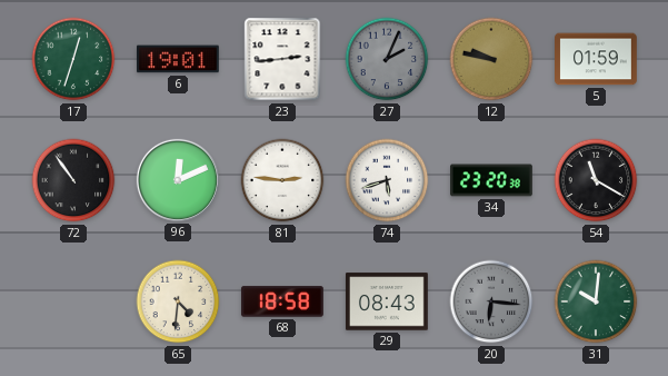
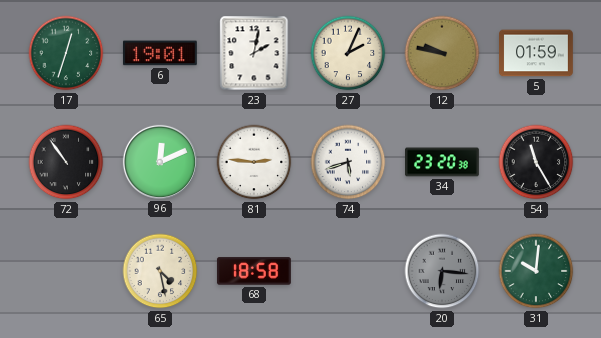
23: 2:44 -> 2:02
27 dial: grey -> cream
54: 11:20 -> 11:25
65: 4:31 -> 4:28
29: 08:43 -> none
